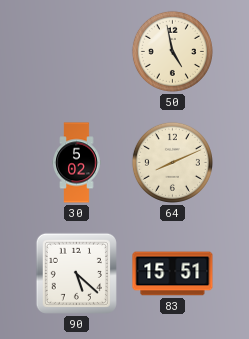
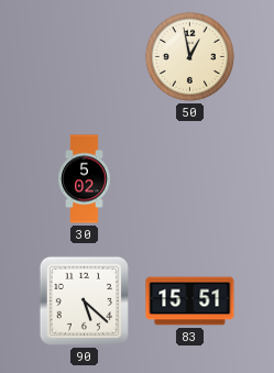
50: 4:58 -> 12:58
64: 8:11 -> none
